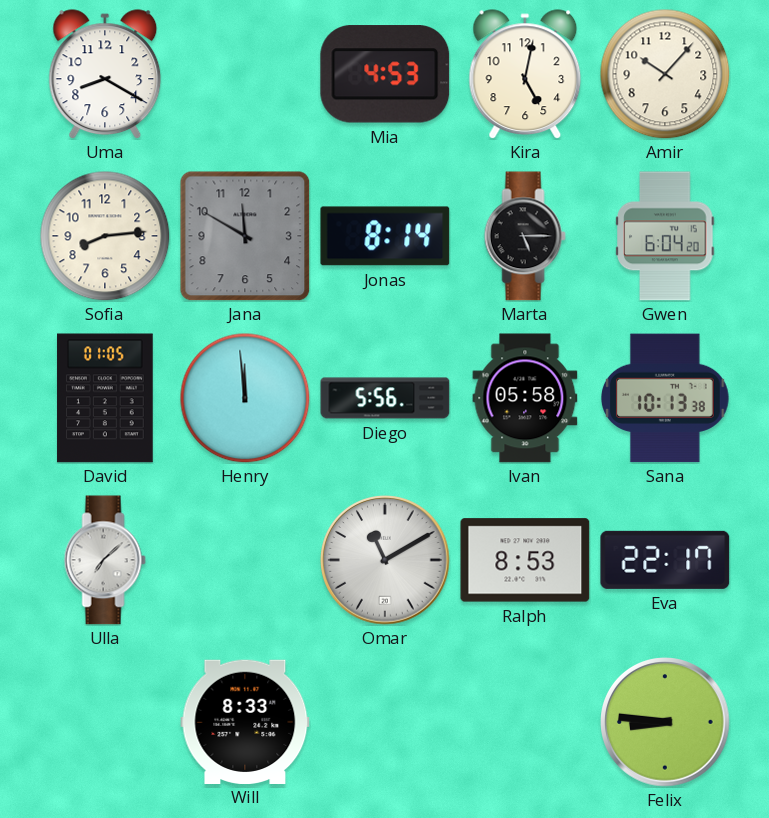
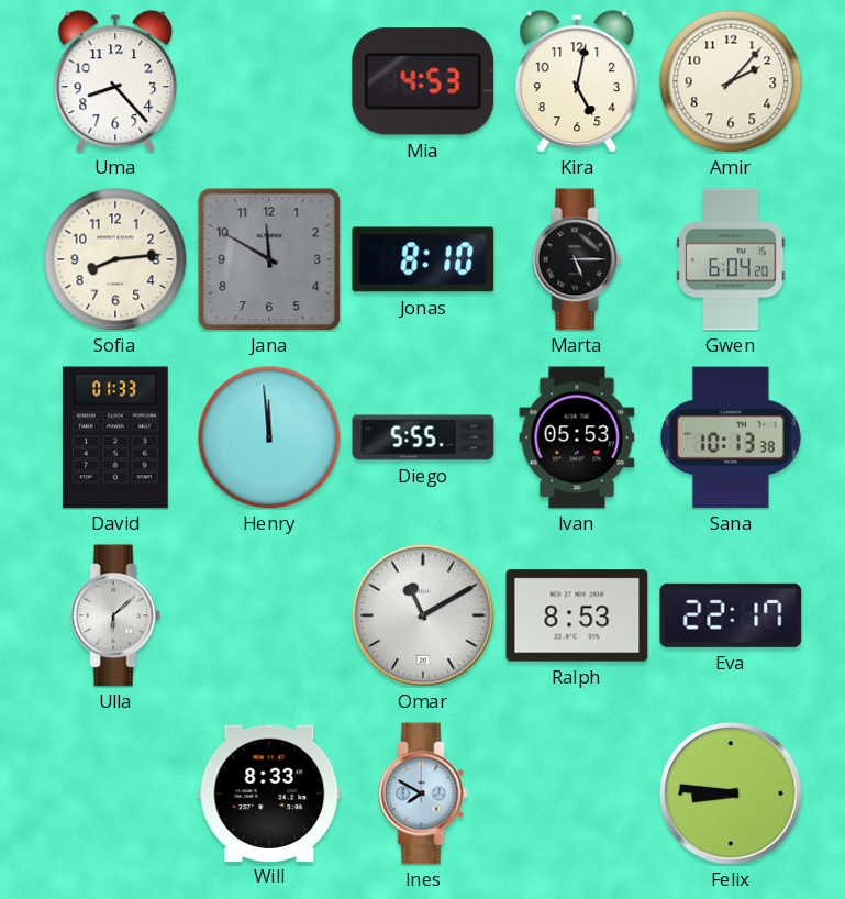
Uma: 8:20 -> 8:23
Amir: 10:07 -> 2:07
Jonas: 8:14 -> 8:10
David: 01:05 -> 01:33
Diego: 5:56 -> 5:55
Ivan: 05:58 -> 05:53
Ulla: 7:08 -> 6:08
Ines: none -> 7:50
